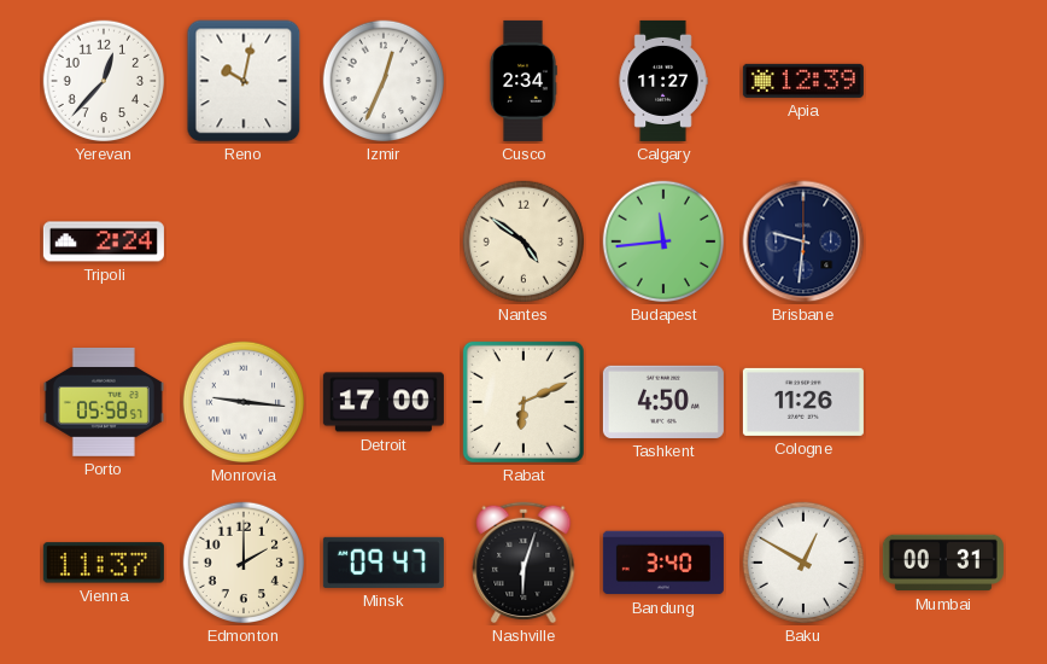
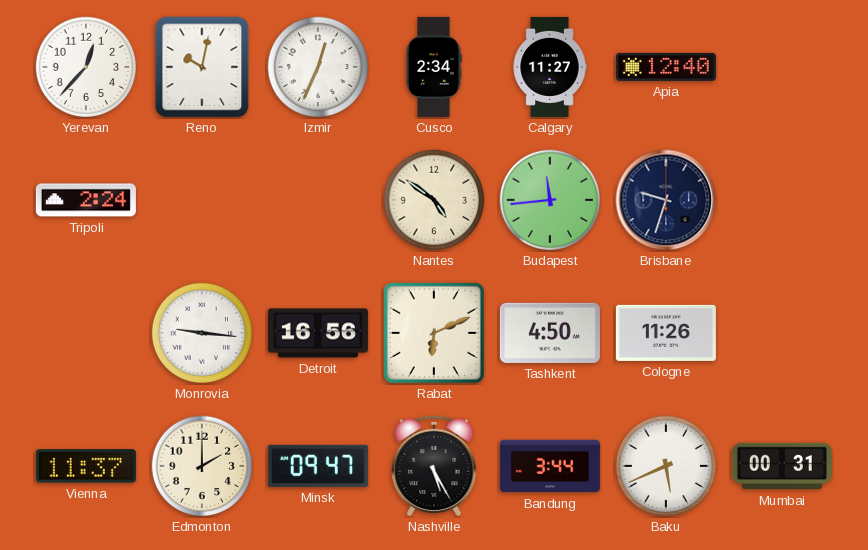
Apia: 12:39 -> 12:40
Brisbane: 9:31 -> 9:33
Porto: 05:58 -> none
Detroit: 17:00 -> 16:56
Nashville: 6:03 -> 5:25
Bandung: 3:40 -> 3:44
Baku: 12:50 -> 5:41
